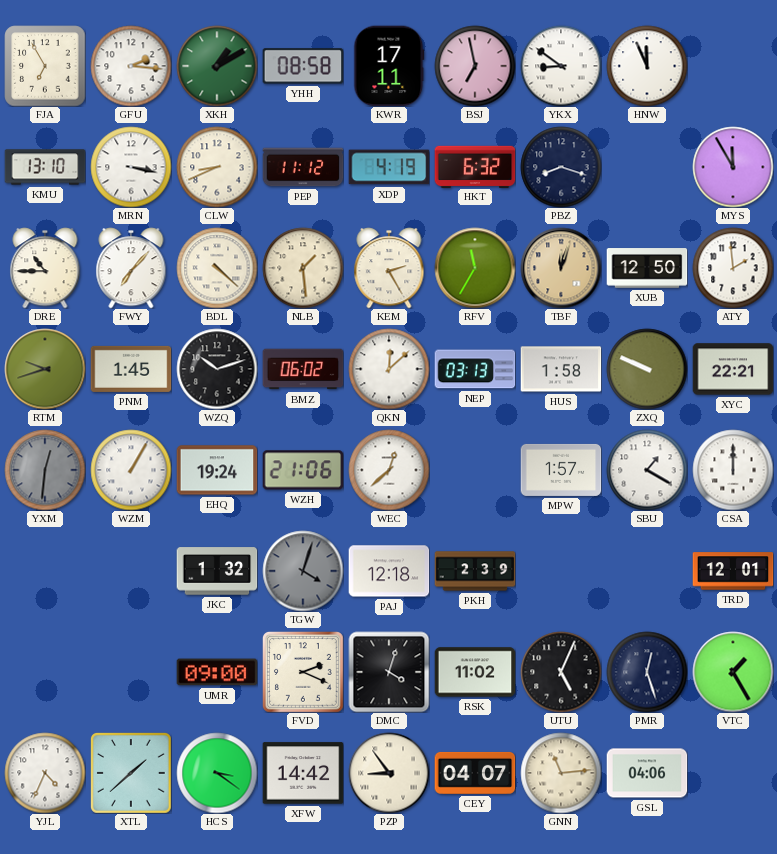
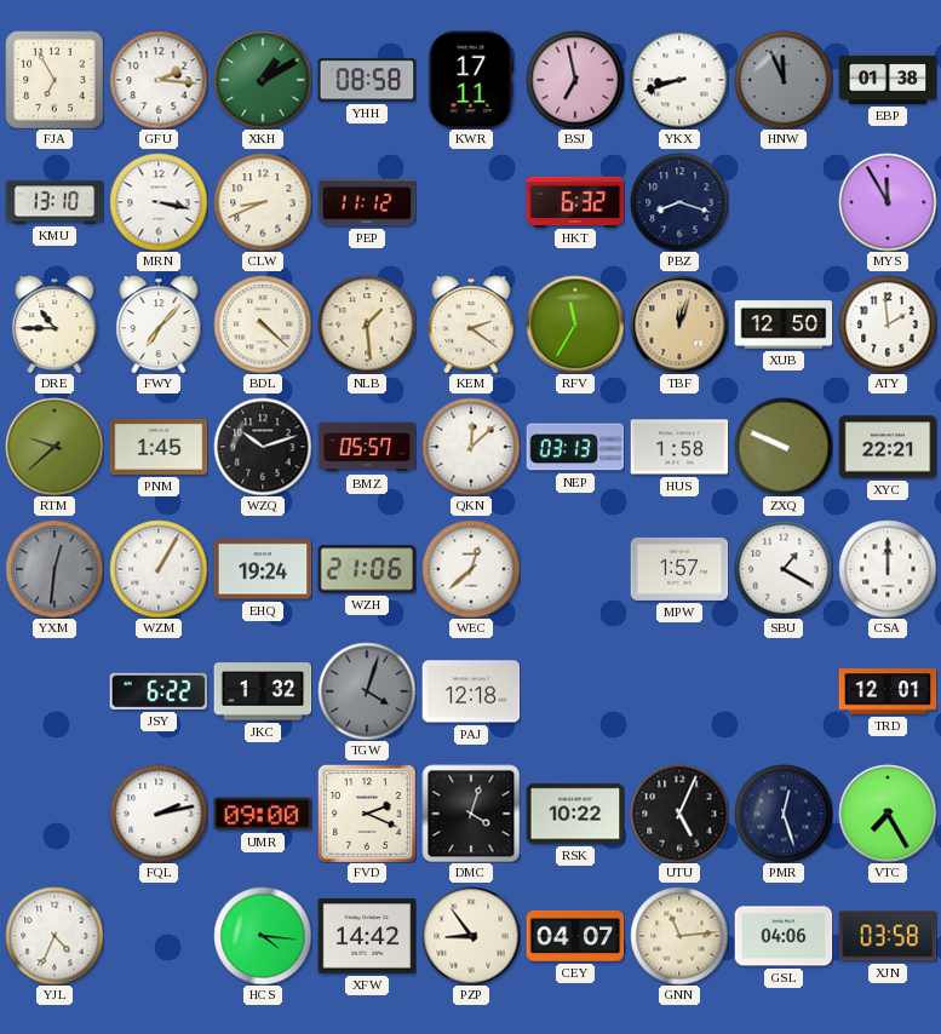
YKX: 8:51 -> 8:42
HNW dial: white -> grey
EBP: none -> 01:38
XDP: 4:19 -> none
KEM: 2:25 -> 2:21
RTM: 9:42 -> 9:38
BMZ: 06:02 -> 05:57
JSY: none -> 6:22
PKH: 2:39 -> none
FQL: none -> 2:13
RSK: 11:02 -> 10:22
VTC: 1:25 -> 7:25
XTL: 1:38 -> none
HCS: 3:21 -> 4:16
XJN: none -> 03:58
